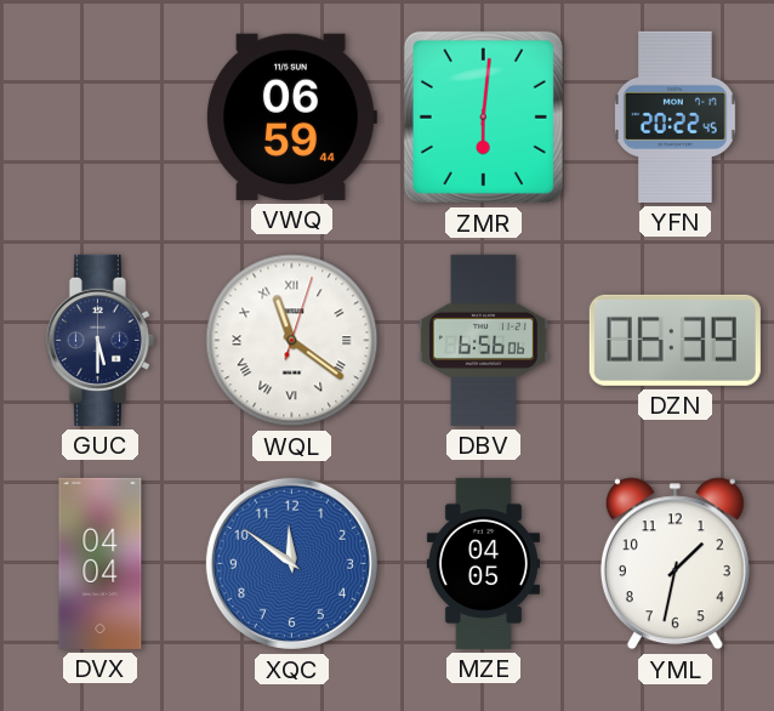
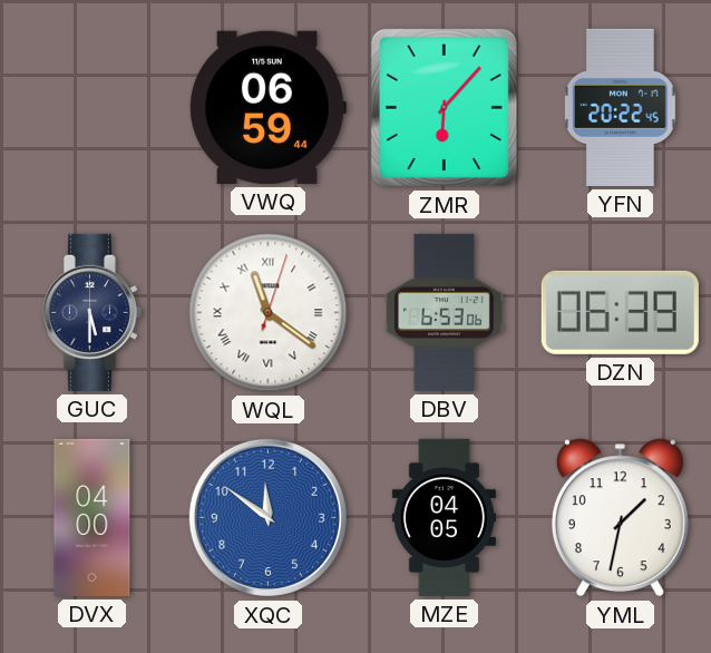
ZMR: 6:01 -> 6:07
DBV: 6:56 -> 6:53
DVX: 04:04 -> 04:00
